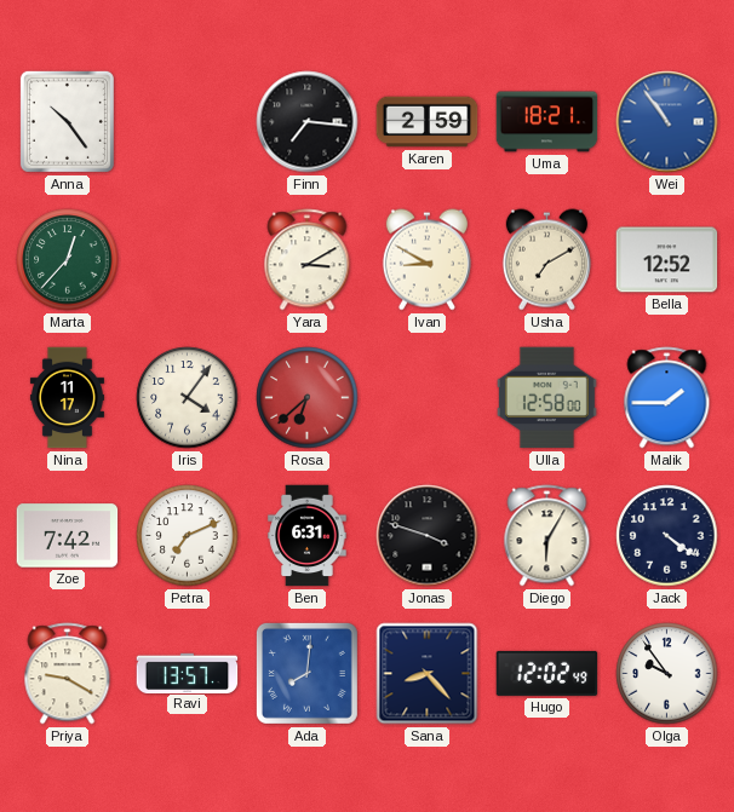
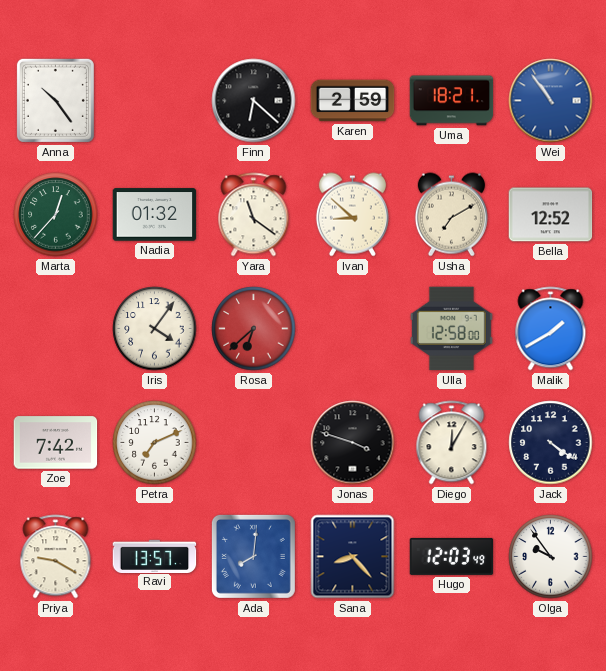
Finn: 7:16 -> 6:22
Nadia: none -> 01:32
Yara: 3:10 -> 11:21
Ivan: 8:50 -> 8:52
Nina: 11:17 -> none
Malik: 1:45 -> 1:40
Ben: 6:31 -> none
Diego: 6:05 -> 12:05
Hugo: 12:02 -> 12:03
